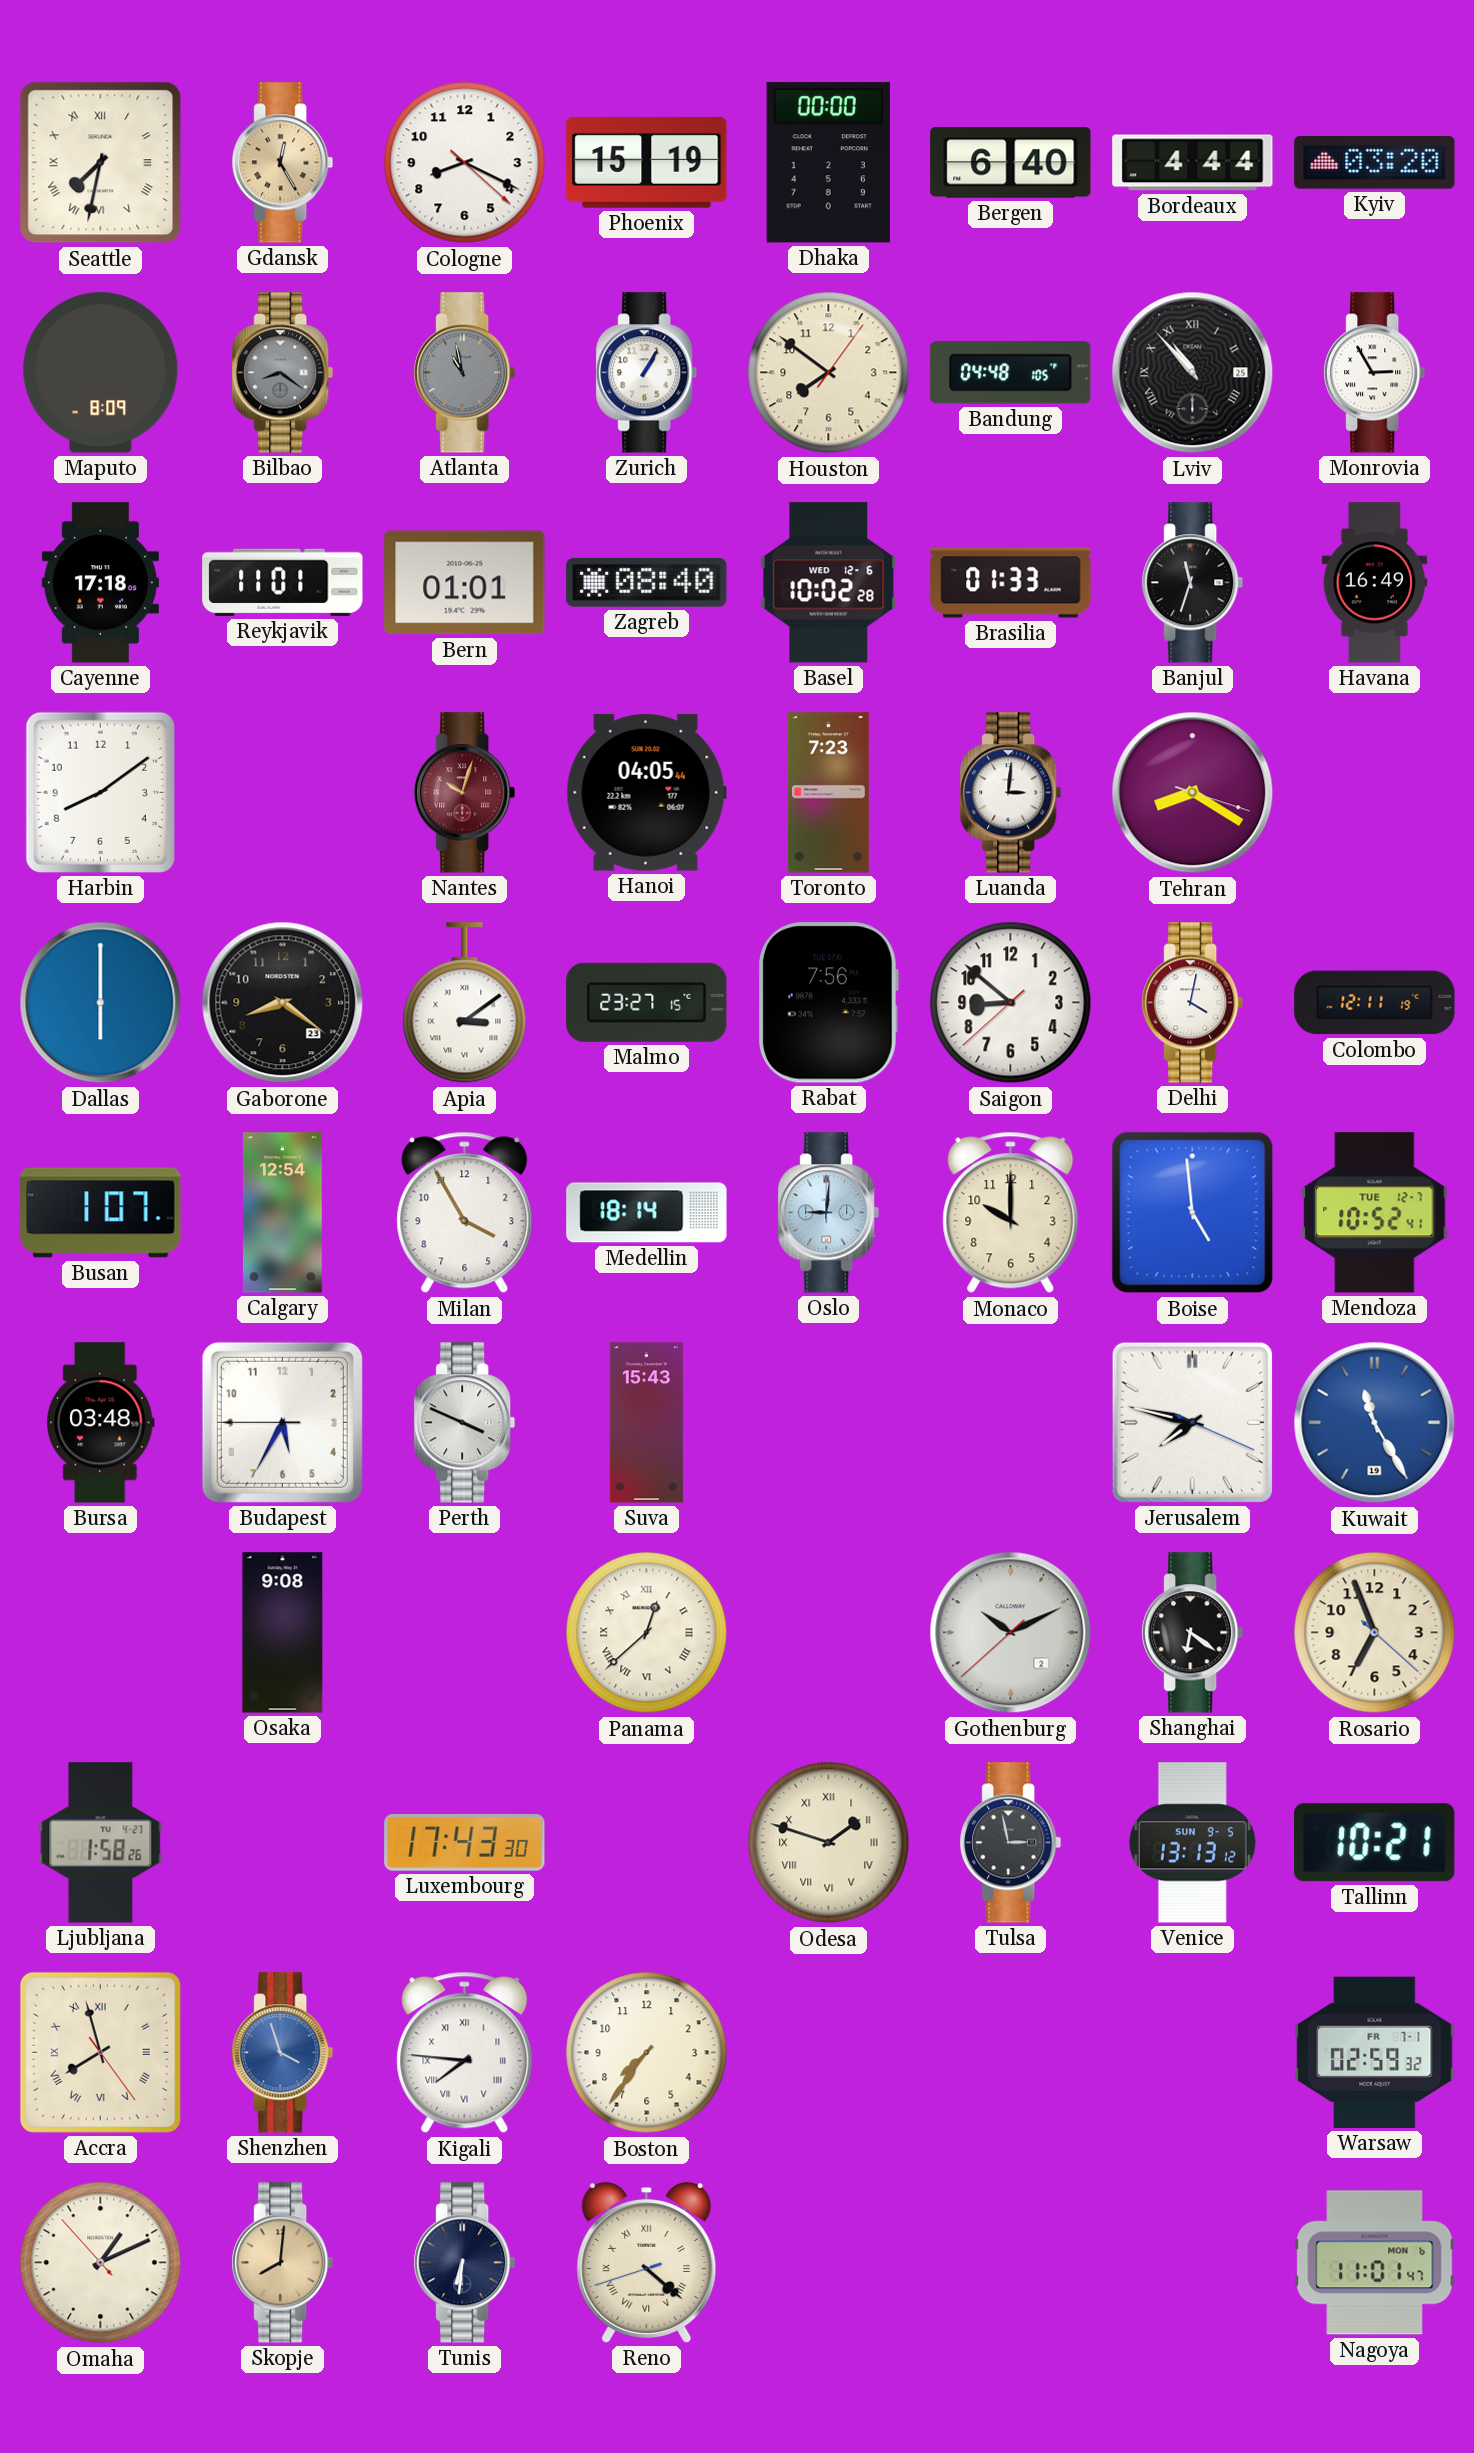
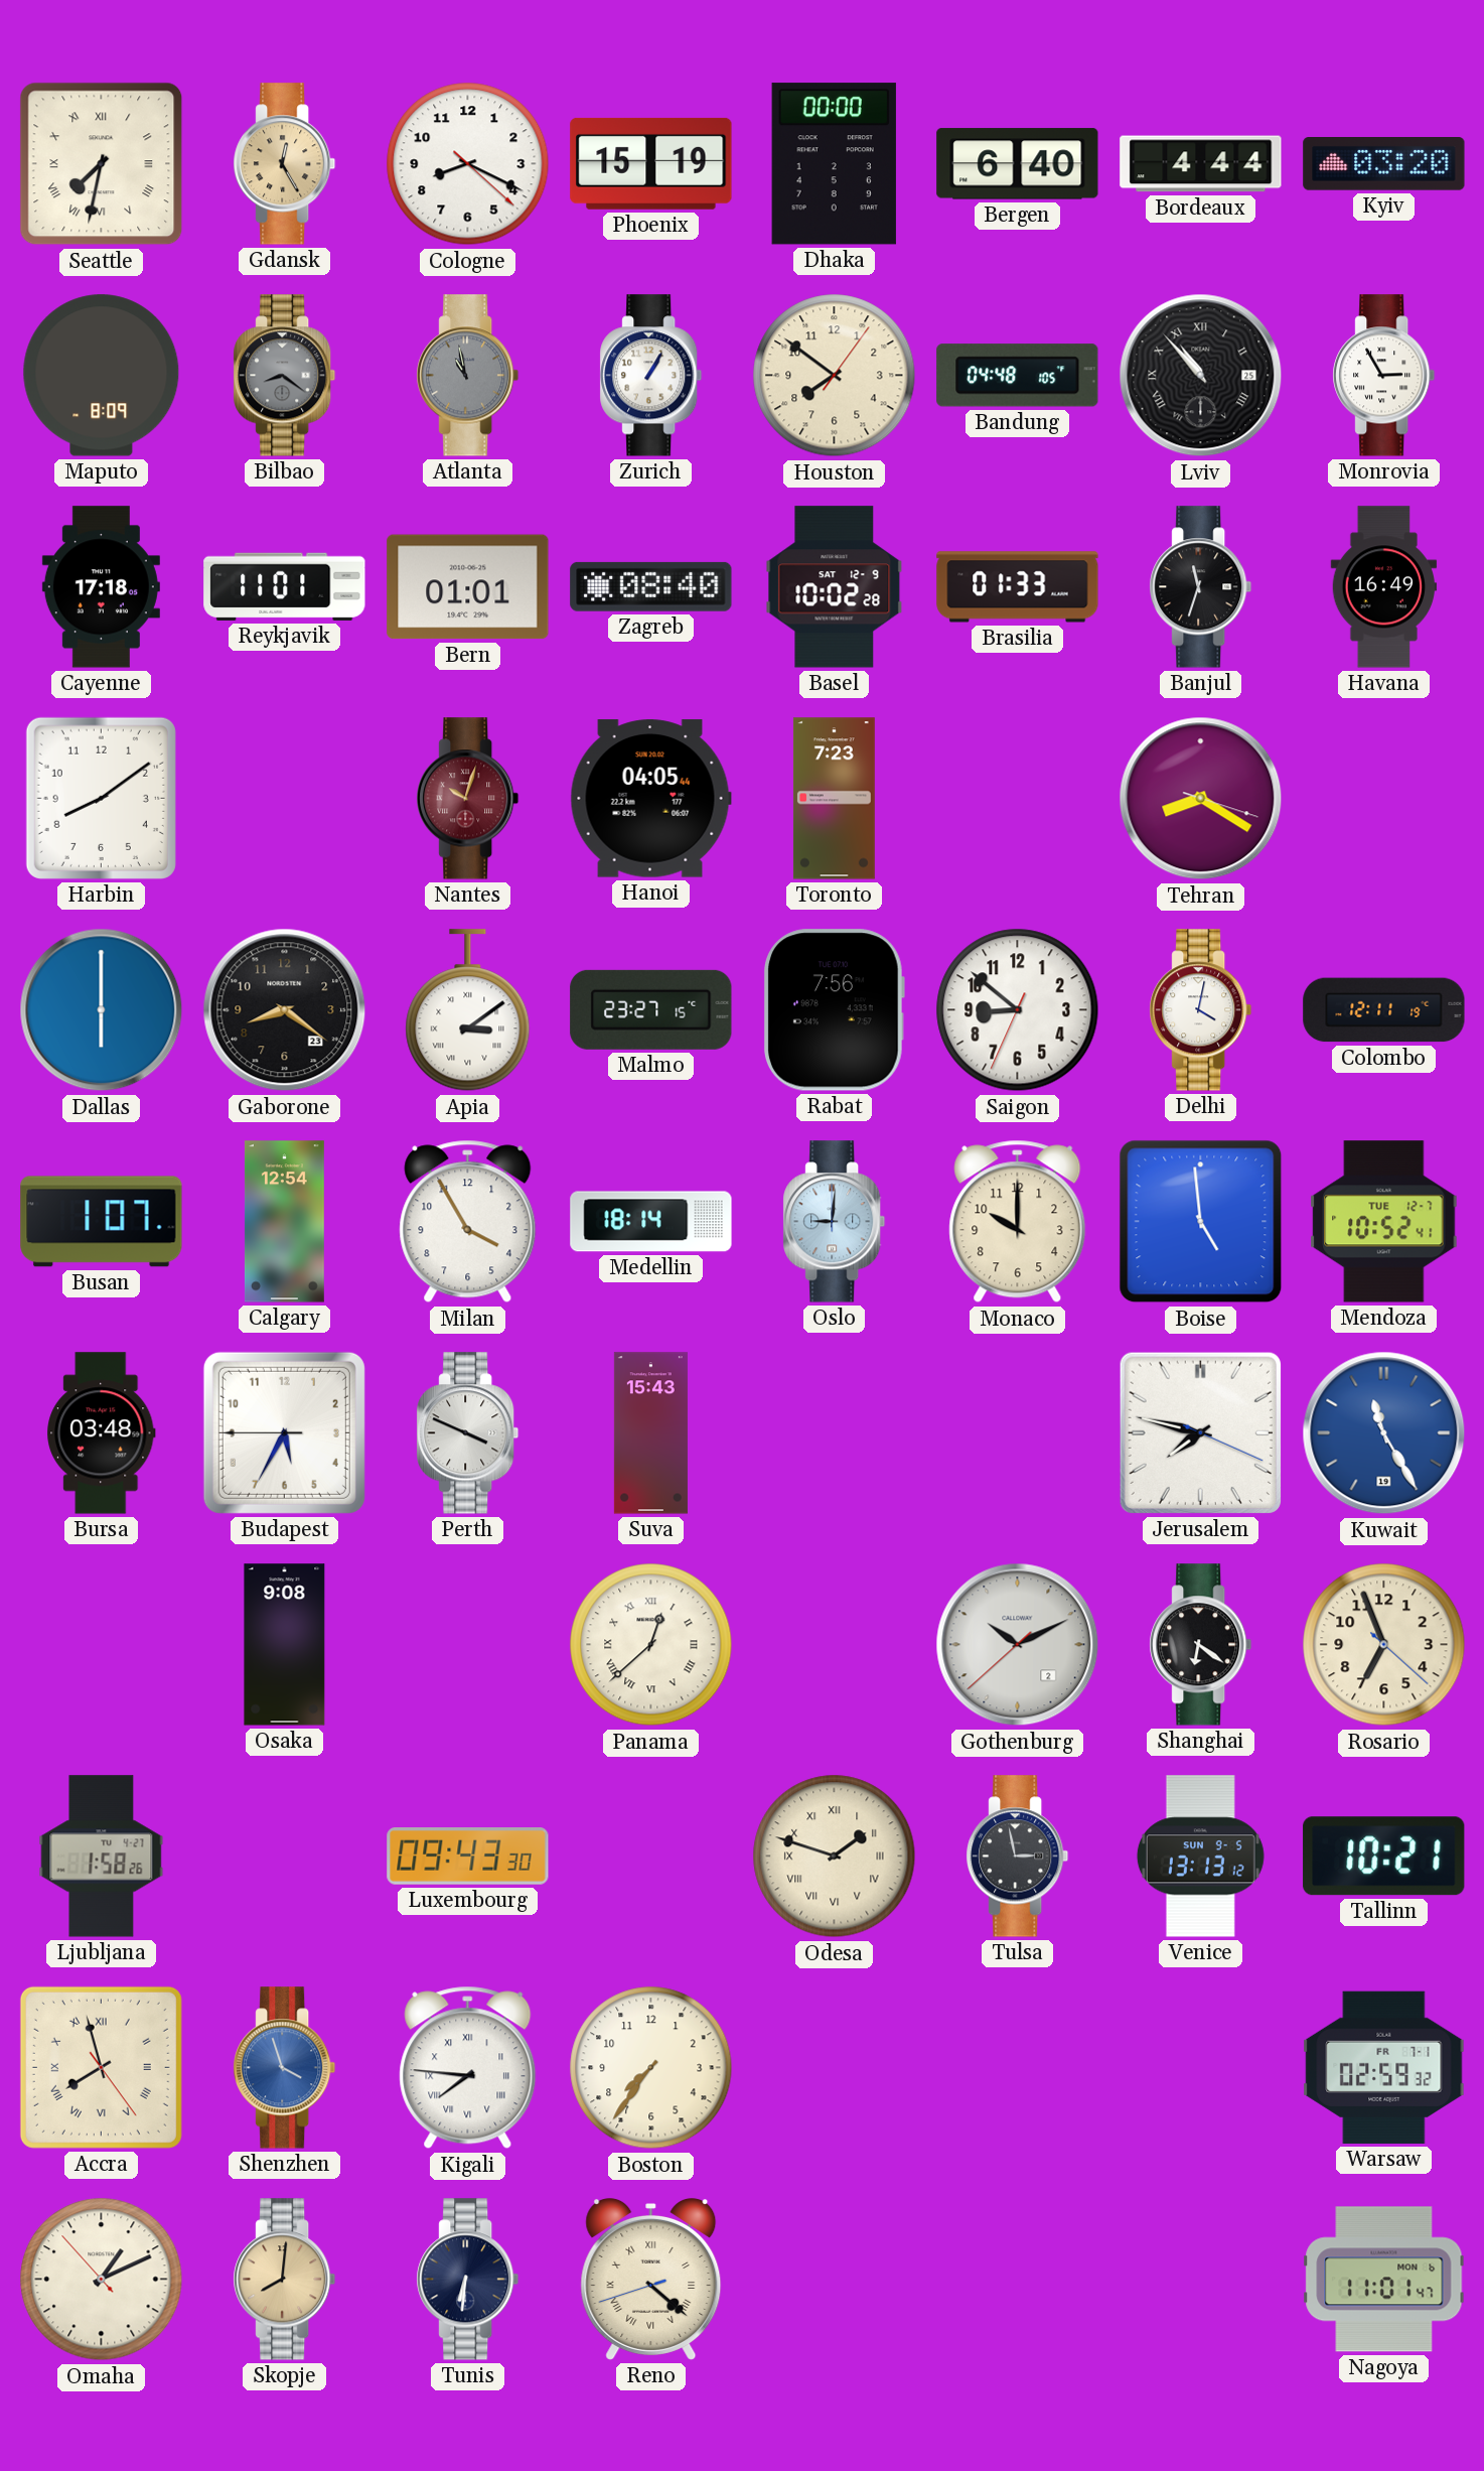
Basel date: WED 12-6 -> SAT 12-9
Luanda: 3:01 -> none
Saigon: 8:51:38 -> 8:51:34
Luxembourg: 17:43 -> 09:43
